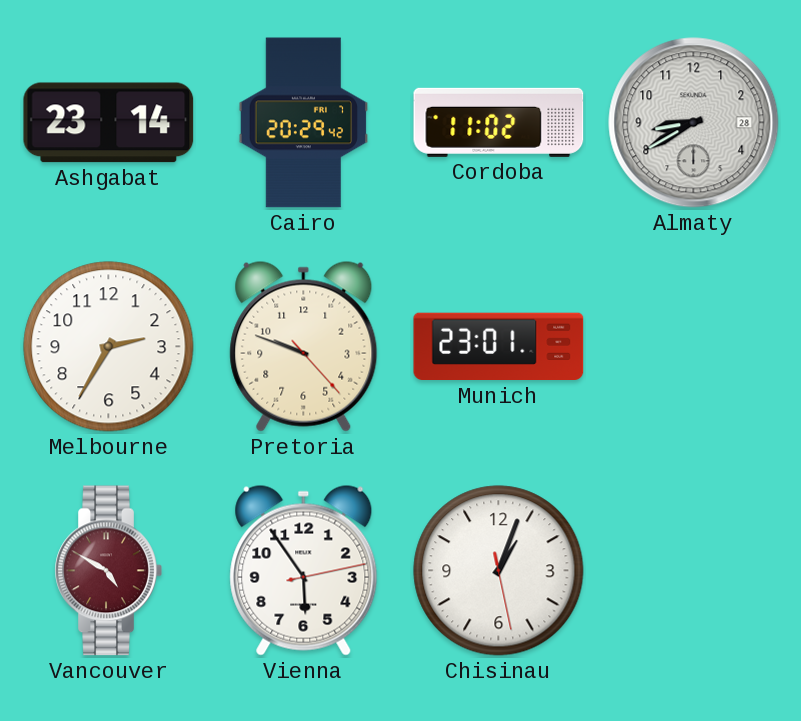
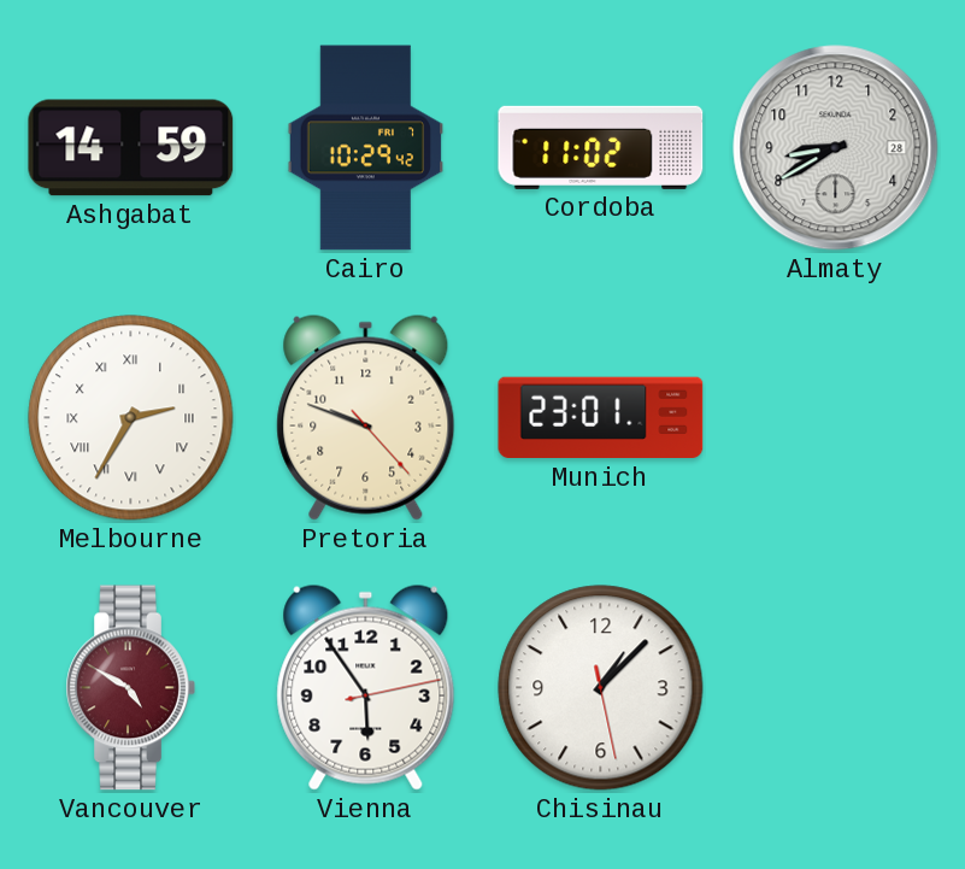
Ashgabat: 23:14 -> 14:59
Cairo: 20:29 -> 10:29
Melbourne numerals: Arabic -> Roman
Chisinau: 1:03 -> 1:07
